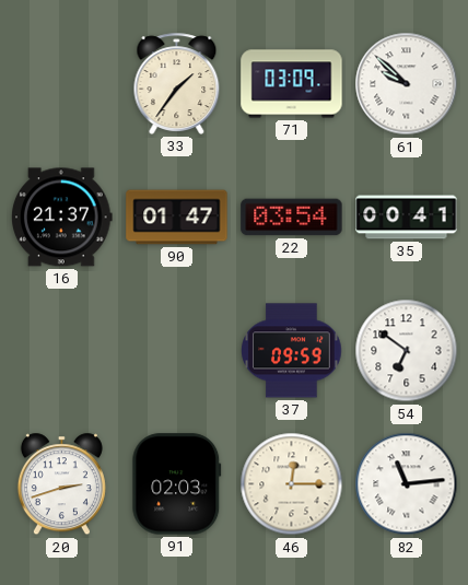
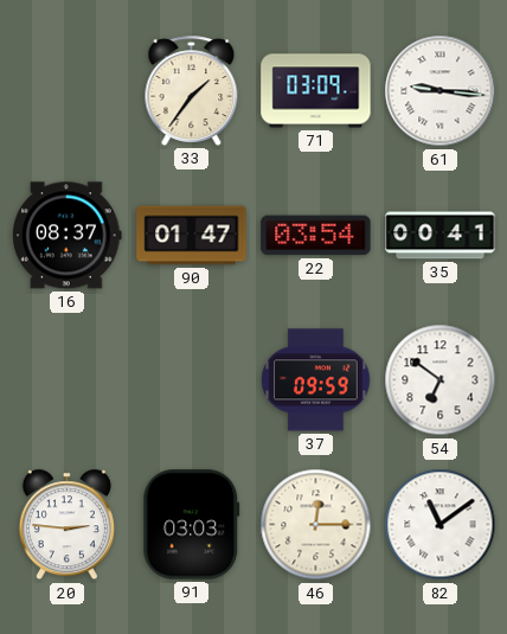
61: 9:52 -> 9:16
16: 21:37 -> 08:37
20: 2:42 -> 2:46
91: 02:03 -> 03:03
82: 11:14 -> 11:09
